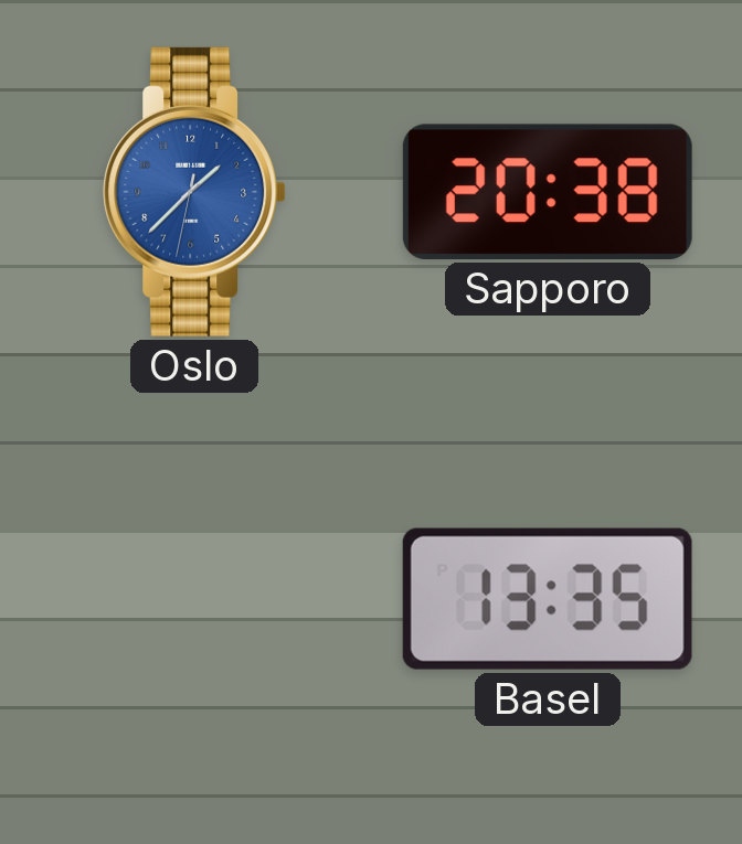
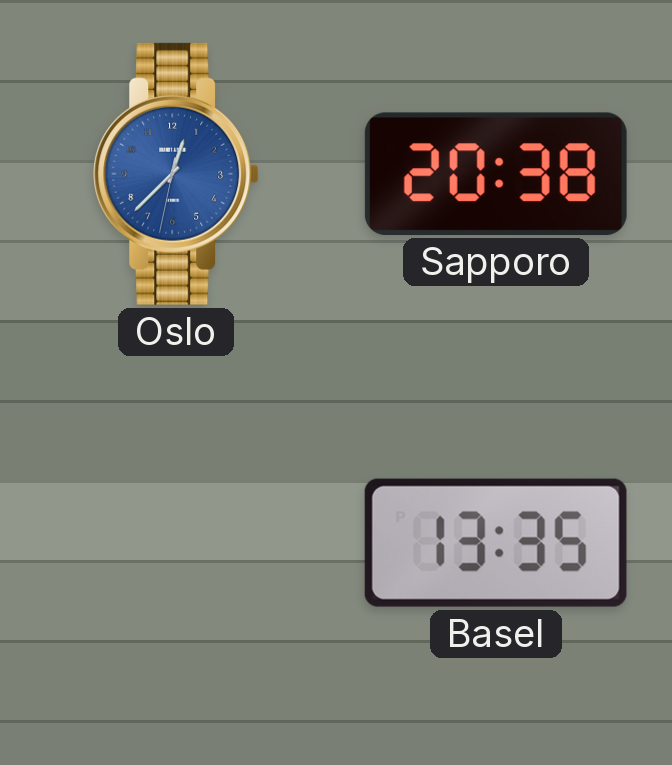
Oslo: 1:37 -> 12:37
